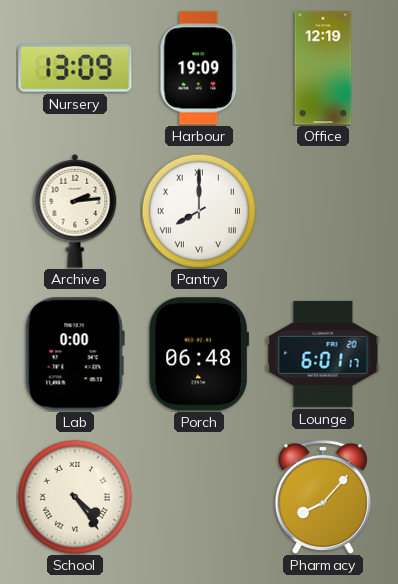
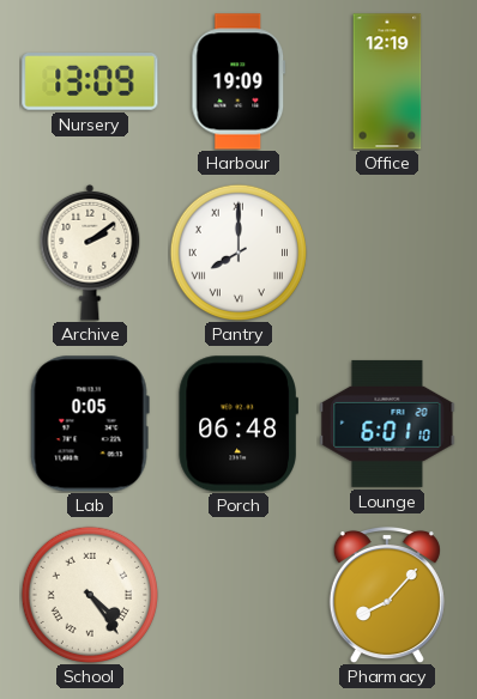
Archive: 2:14 -> 2:09
Lab: 0:00 -> 0:05
Lounge: 6:01:17 -> 6:01:10
